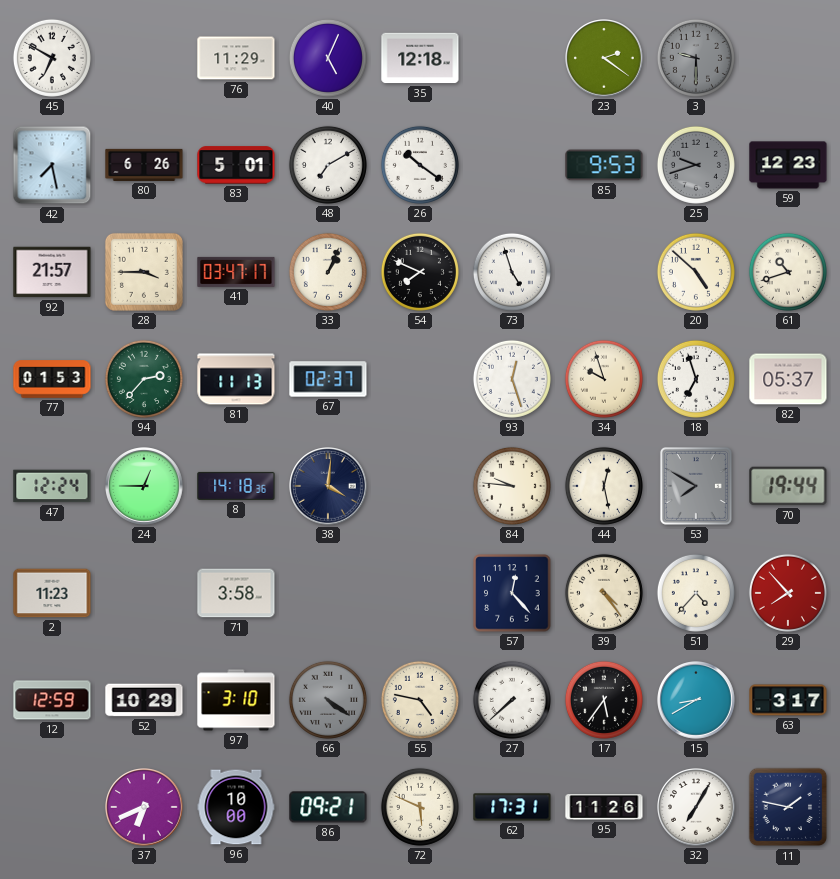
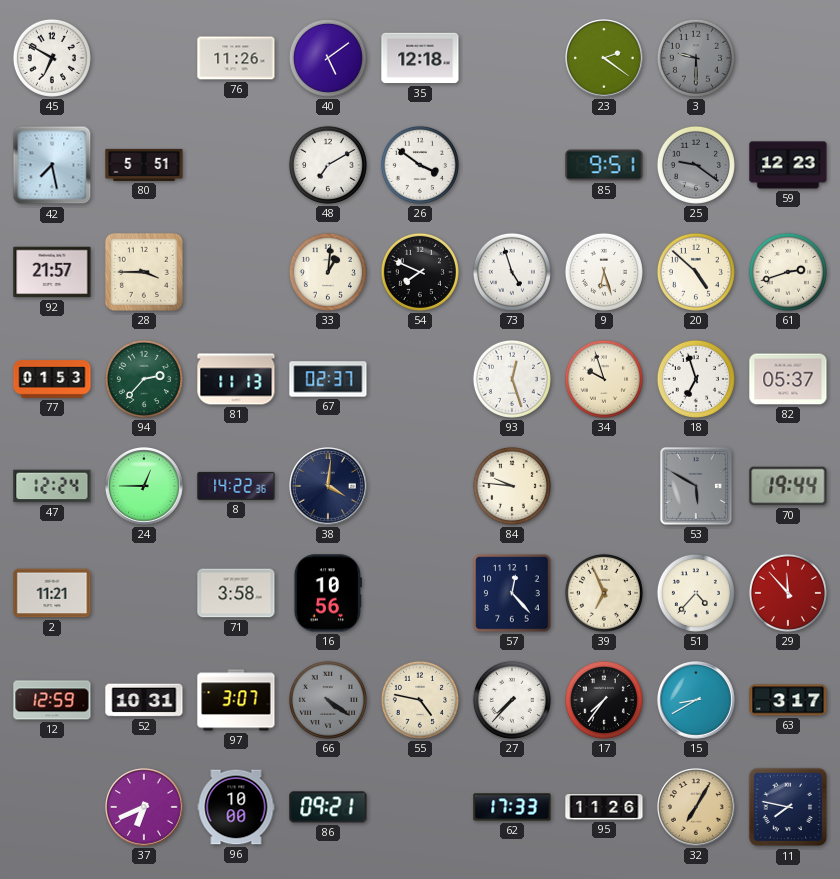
76: 11:29 -> 11:26
40: 5:04 -> 5:09
80: 6:26 -> 5:51
83: 5:01 -> none
26: 10:21 -> 3:51
85: 9:53 -> 9:51
25: 9:42 -> 9:21
41: 03:47 -> none
33: 1:04 -> 1:01
9: none -> 6:27
61: 10:42 -> 2:42
8: 14:18 -> 14:22
44: 12:28 -> none
53: 7:50 -> 5:50
2: 11:23 -> 11:21
16: none -> 10:56
39: 4:24 -> 6:56
29: 7:53 -> 11:53
52: 10:29 -> 10:31
97: 3:10 -> 3:07
27: 7:38 -> 7:37
17: 5:36 -> 7:36
72: 5:49 -> none
62: 17:31 -> 17:33
32 dial: white -> champagne
11: 1:47 -> 7:47
